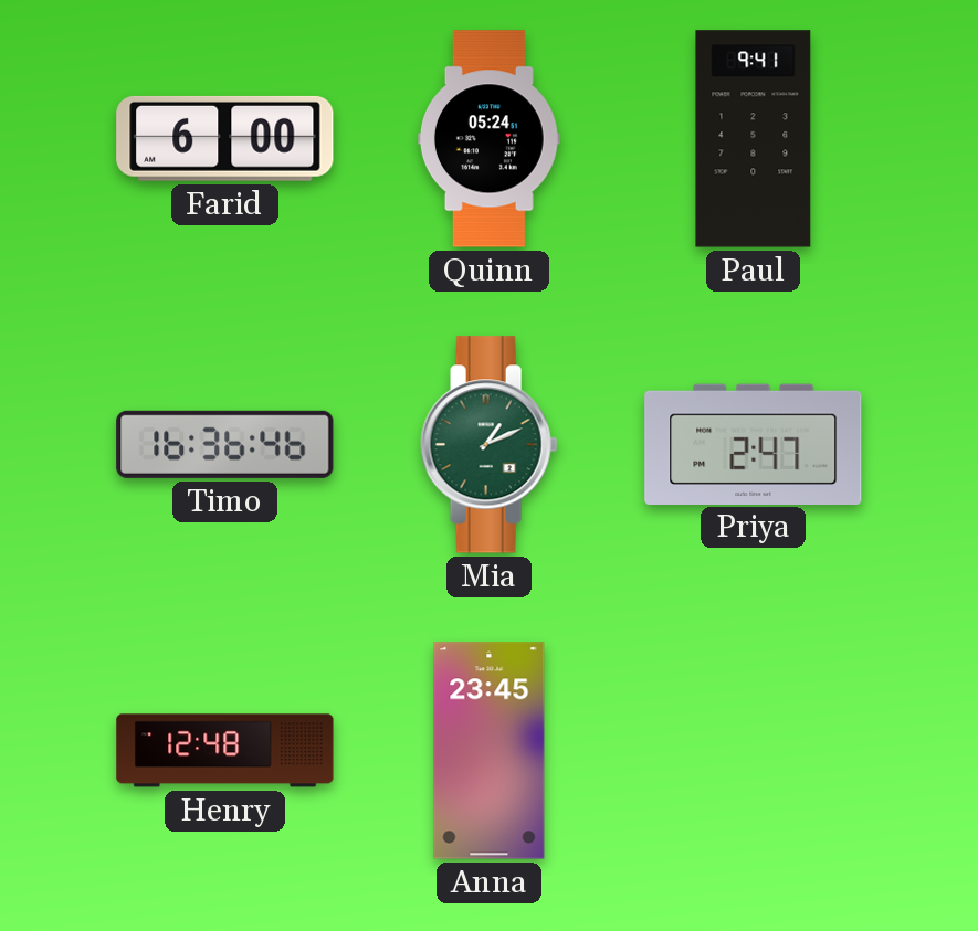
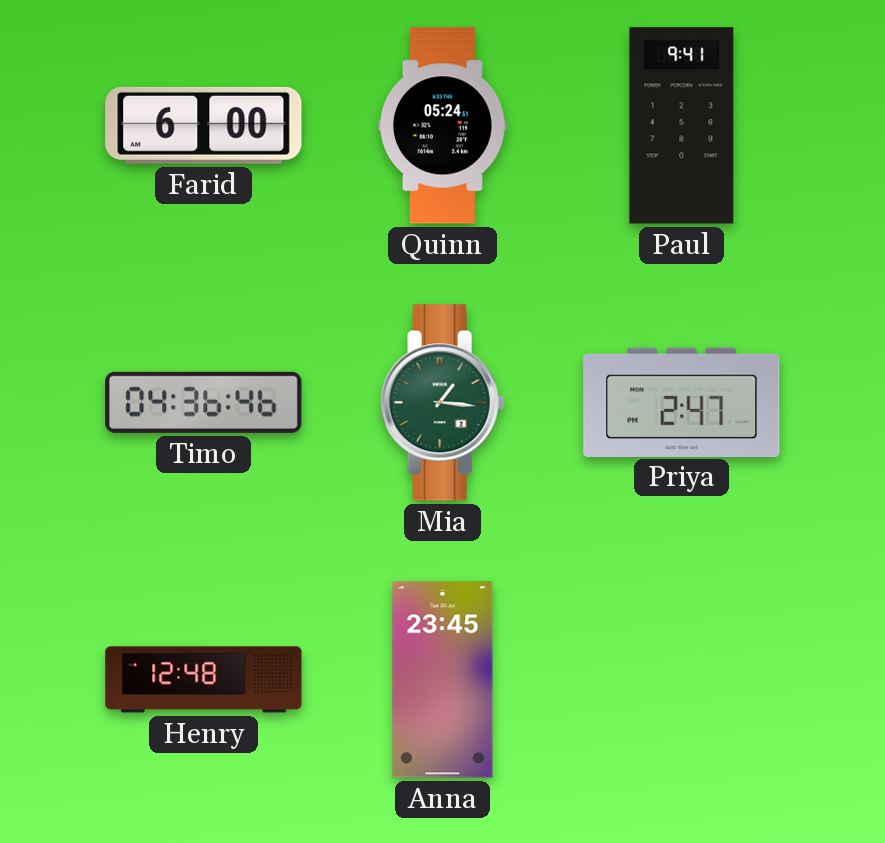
Timo: 16:36 -> 04:36
Mia: 1:11 -> 1:16
